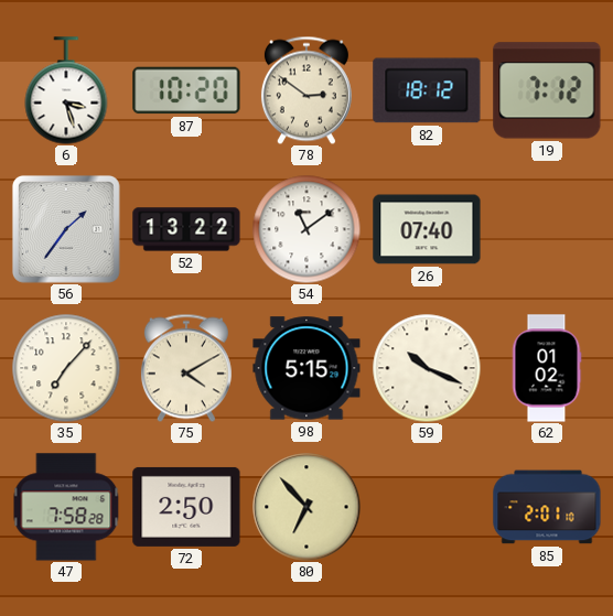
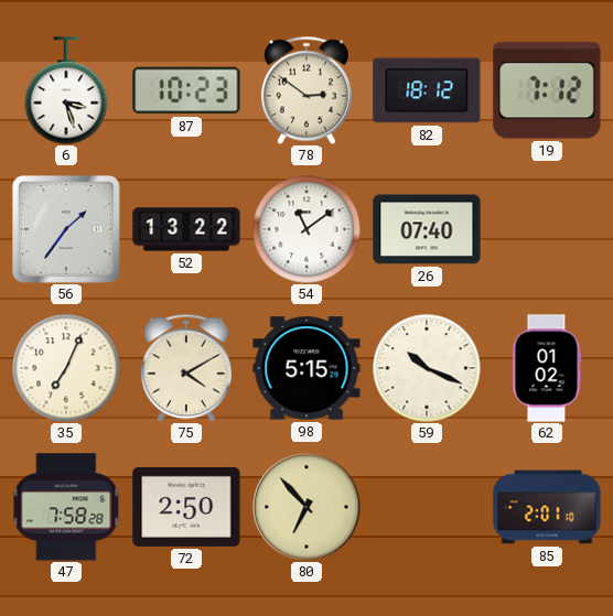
87: 10:20 -> 10:23
35: 7:07 -> 7:04
